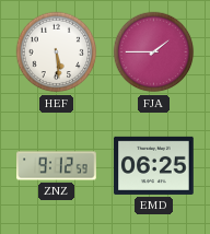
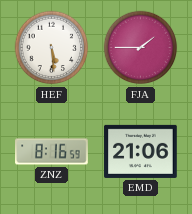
ZNZ: 9:12 -> 8:16
EMD: 06:25 -> 21:06
